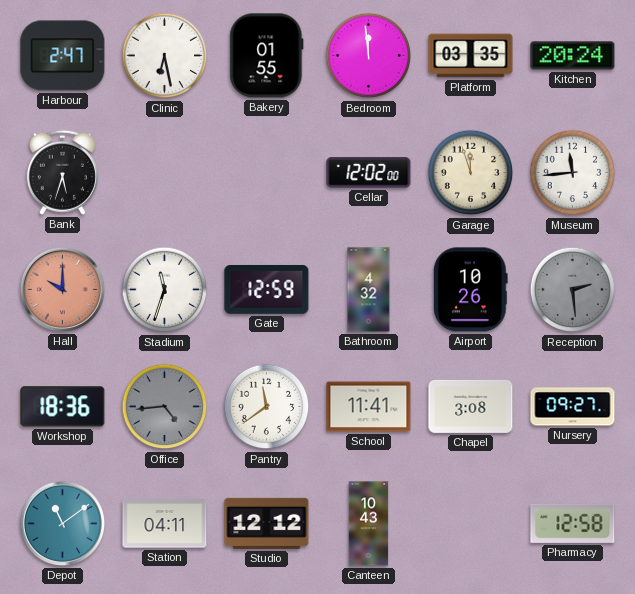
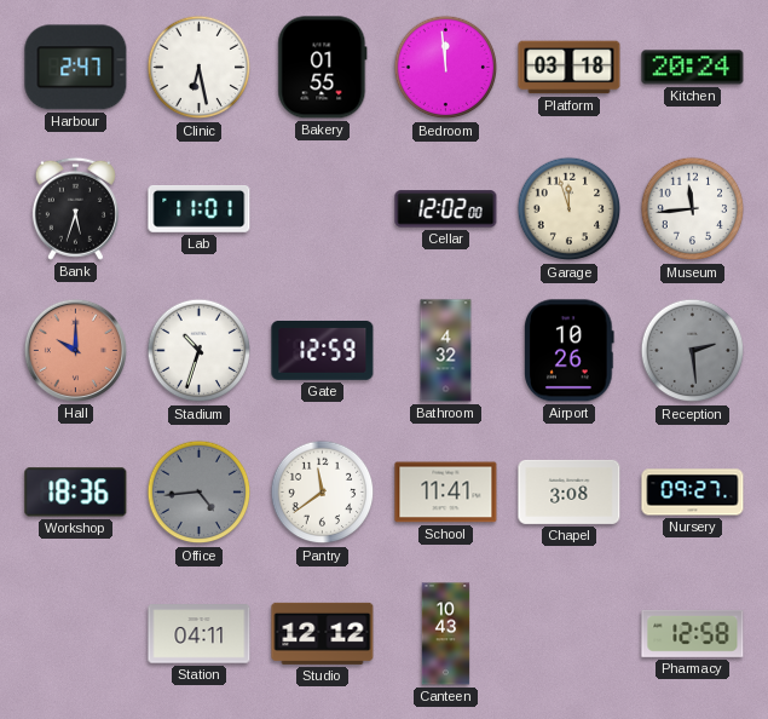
Platform: 03:35 -> 03:18
Lab: none -> 11:01
Stadium: 11:33 -> 10:33
Depot: 11:09 -> none
